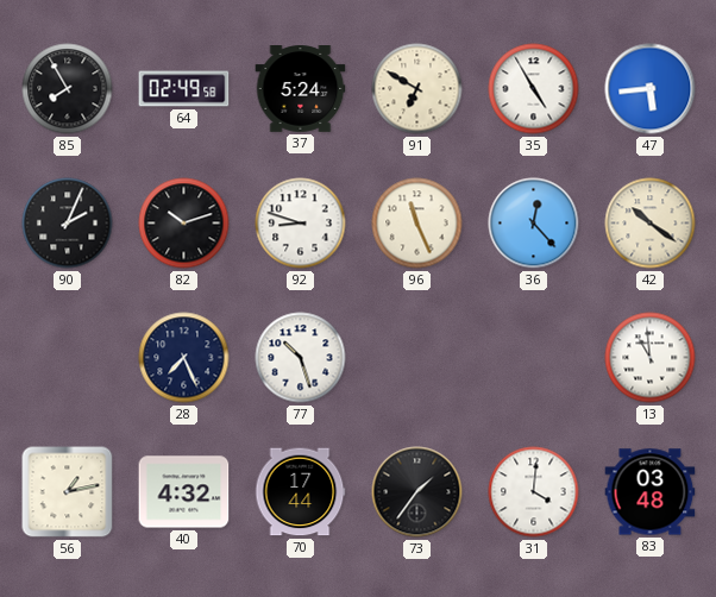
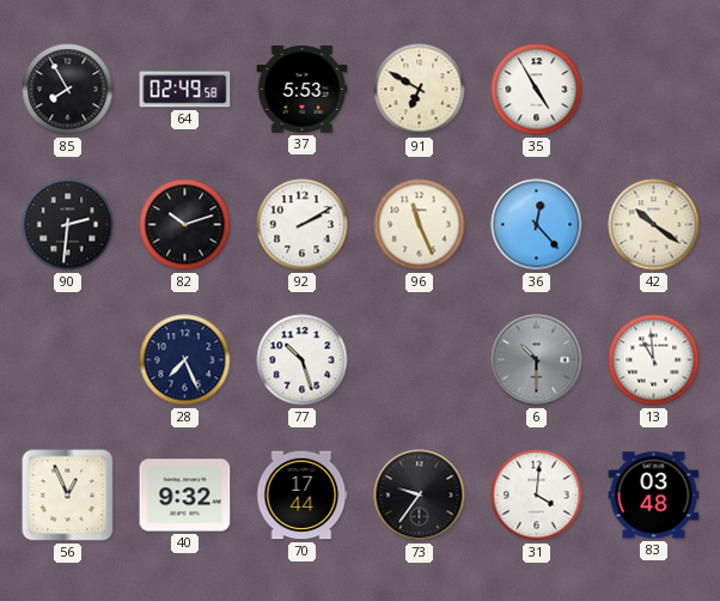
37: 5:24 -> 5:53
47: 5:44 -> none
90: 2:04 -> 2:31
92: 8:48 -> 2:10
6: none -> 10:30
56: 1:13 -> 12:56
40: 4:32 -> 9:32
73: 1:36 -> 9:36
